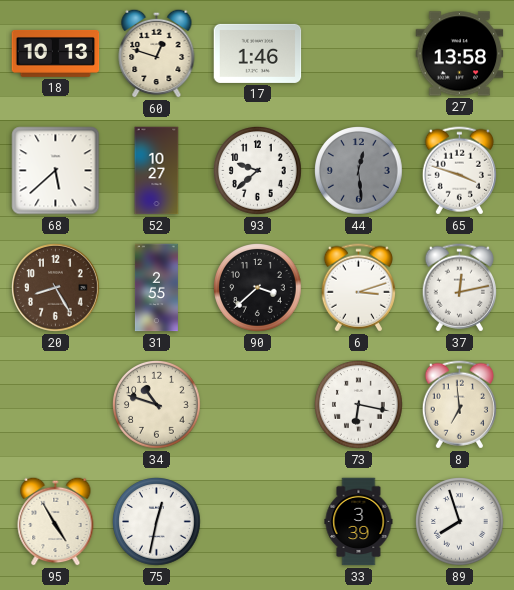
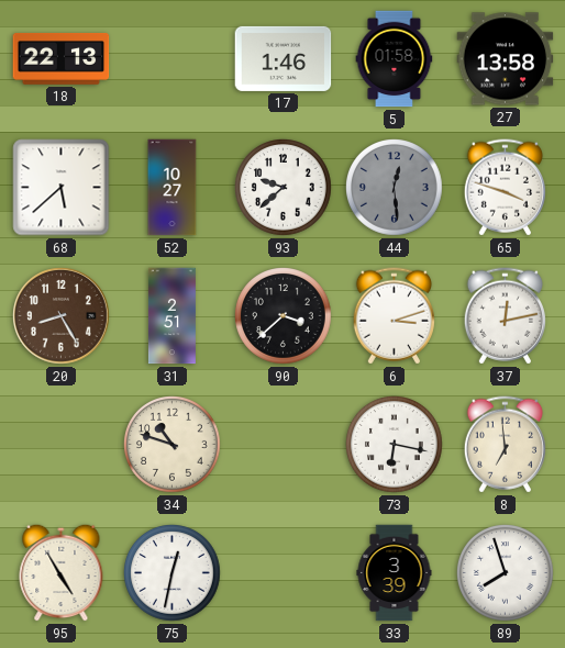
18: 10:13 -> 22:13
60: 12:48 -> none
5: none -> 01:58
31: 2:55 -> 2:51
